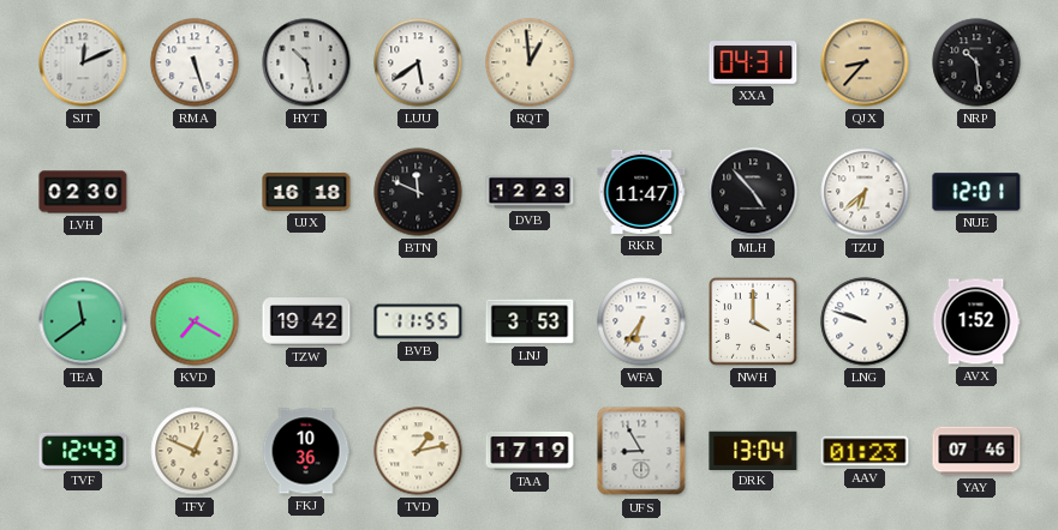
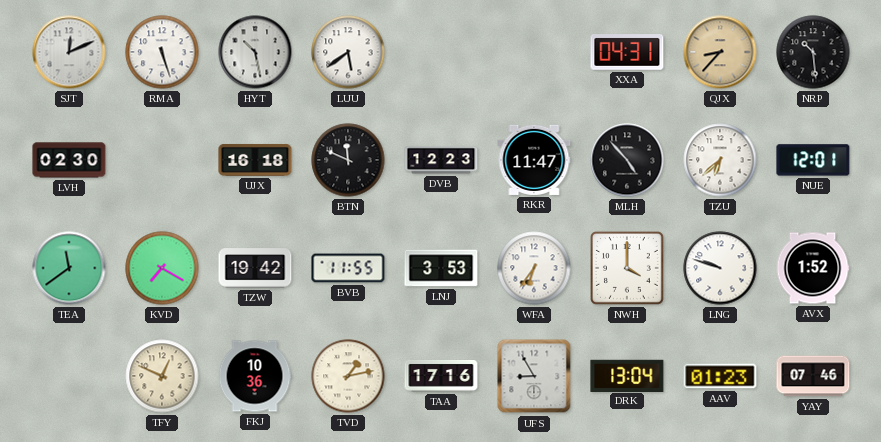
RQT: 12:59 -> none
TVF: 12:43 -> none
TAA: 17:19 -> 17:16
